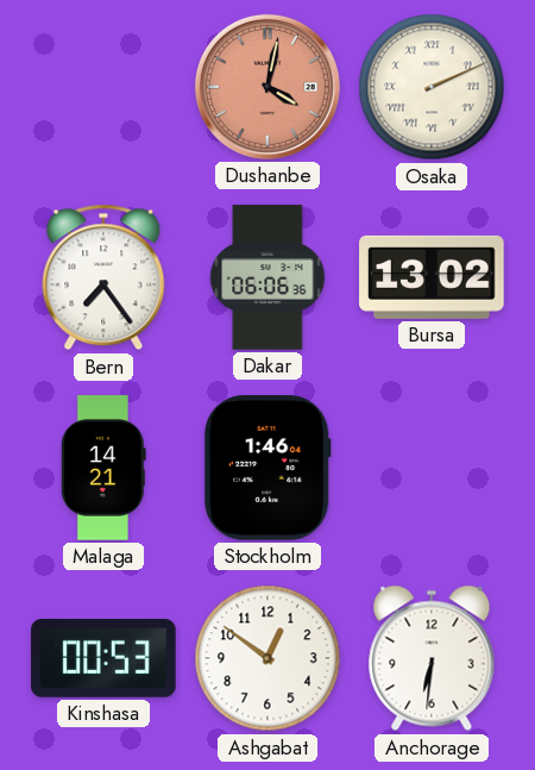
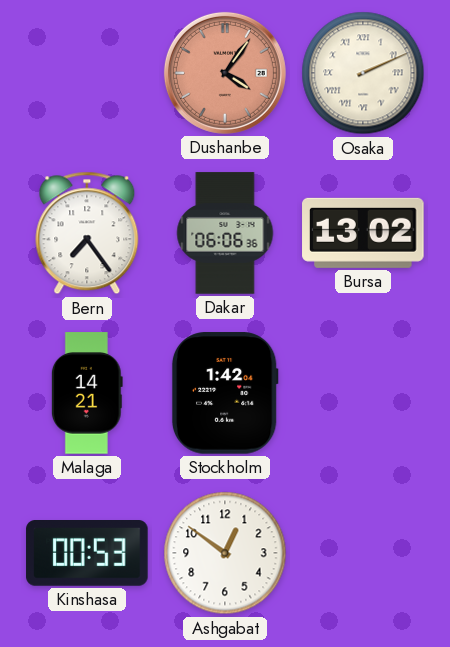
Dushanbe: 4:02 -> 4:06
Stockholm: 1:46 -> 1:42
Anchorage: 6:31 -> none
